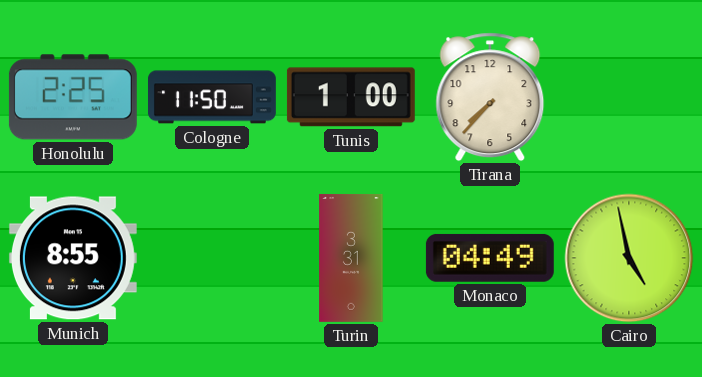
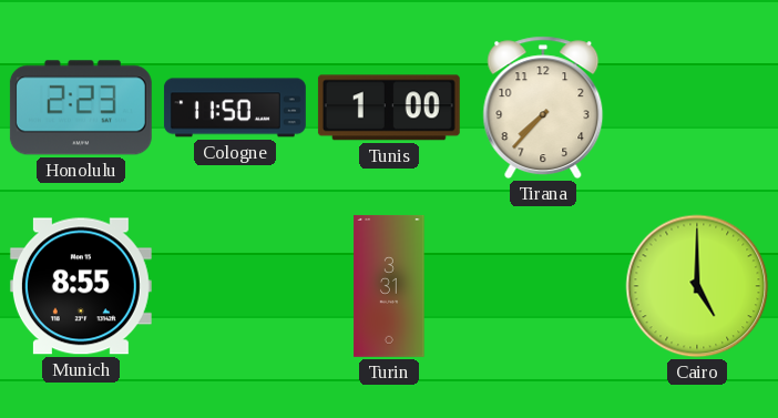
Honolulu: 2:25 -> 2:23
Monaco: 04:49 -> none
Cairo: 4:58 -> 5:00
